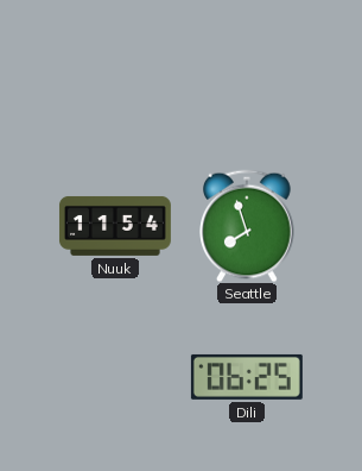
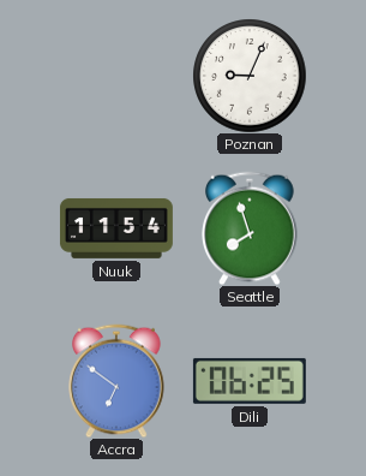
Poznan: none -> 9:04
Accra: none -> 6:51
